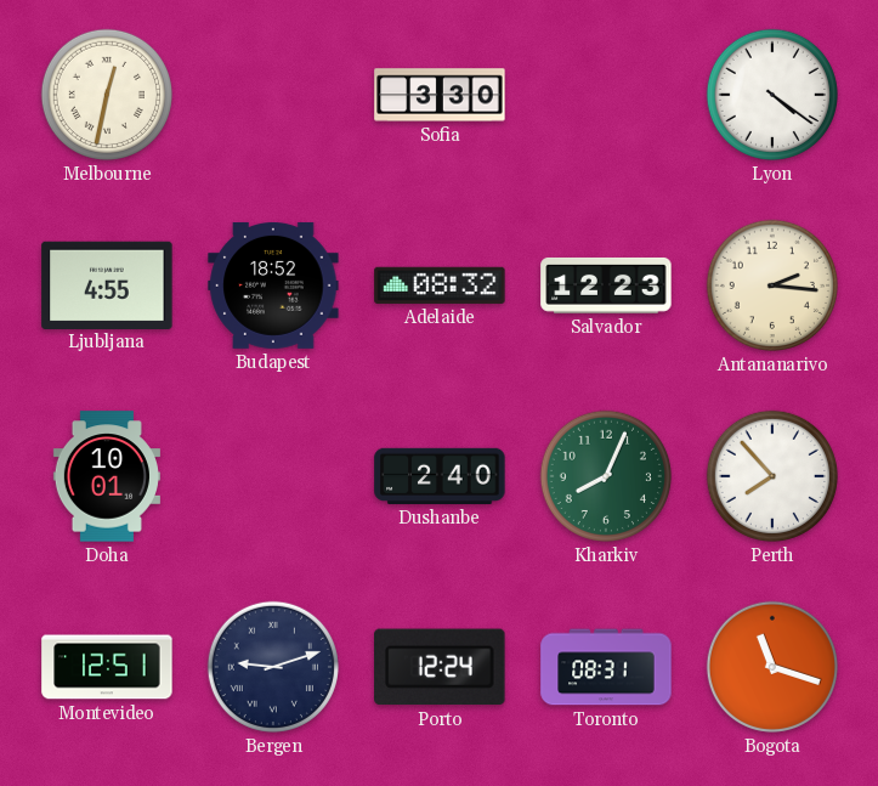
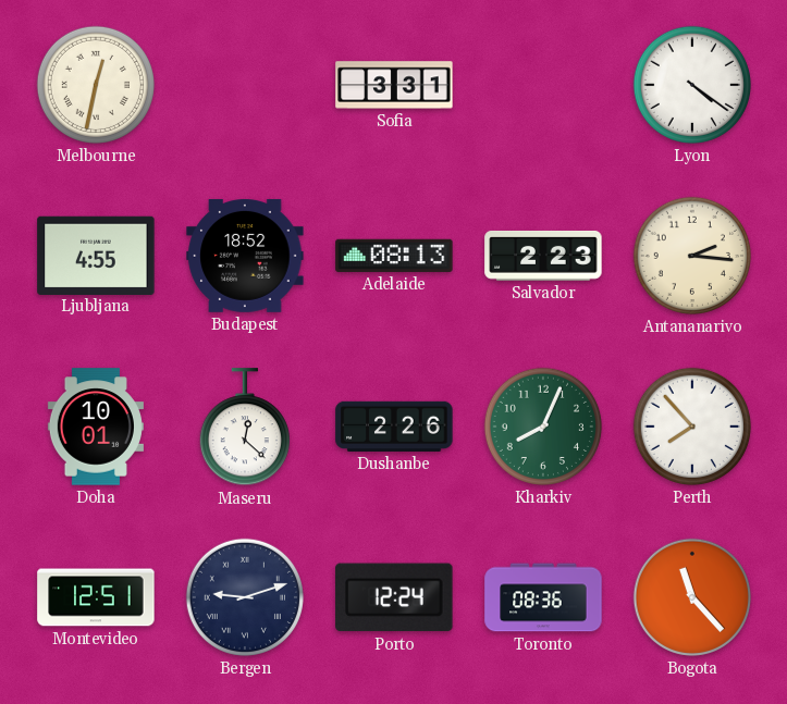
Sofia: 3:30 -> 3:31
Adelaide: 08:32 -> 08:13
Salvador: 12:23 -> 2:23
Maseru: none -> 12:22
Dushanbe: 2:40 -> 2:26
Toronto: 08:31 -> 08:36
Bogota: 11:18 -> 11:23
